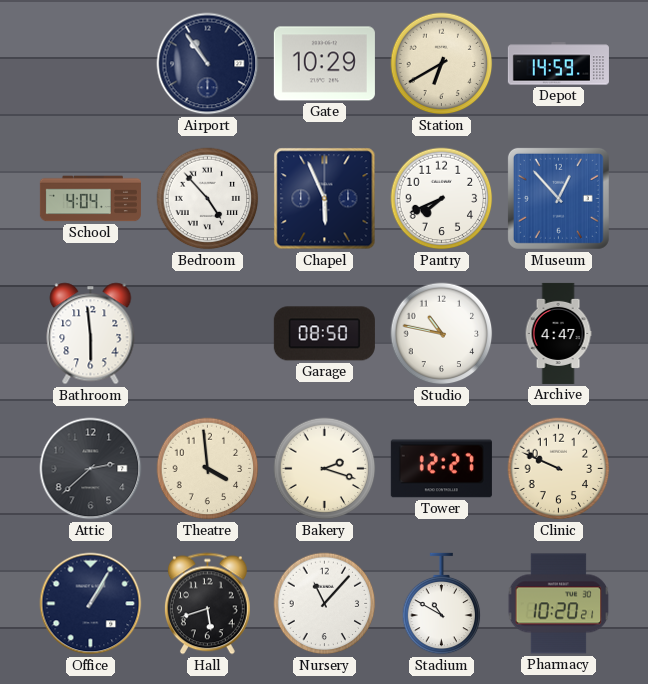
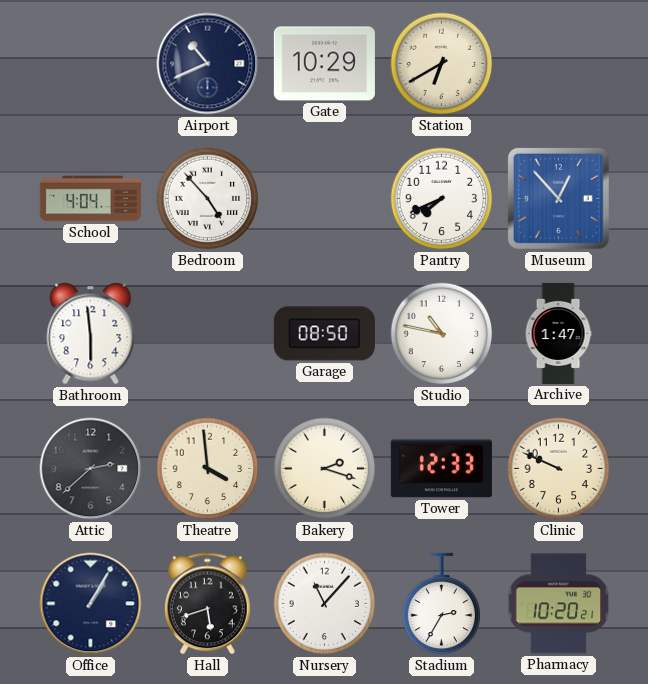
Airport: 10:54 -> 10:41
Depot: 14:59 -> none
Chapel: 5:56 -> none
Archive: 4:47 -> 1:47
Tower: 12:27 -> 12:33
Stadium: 10:50 -> 2:35
